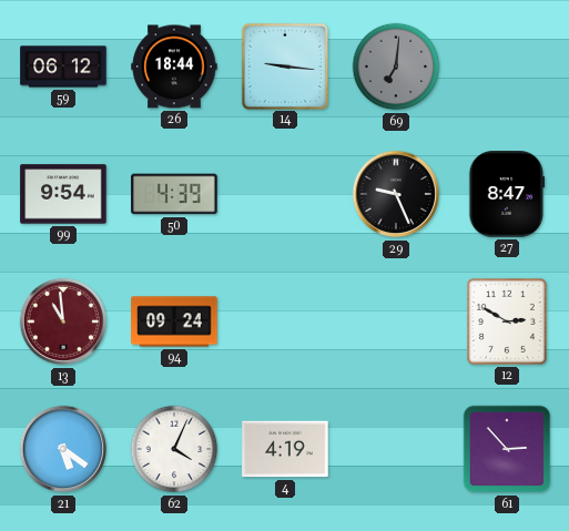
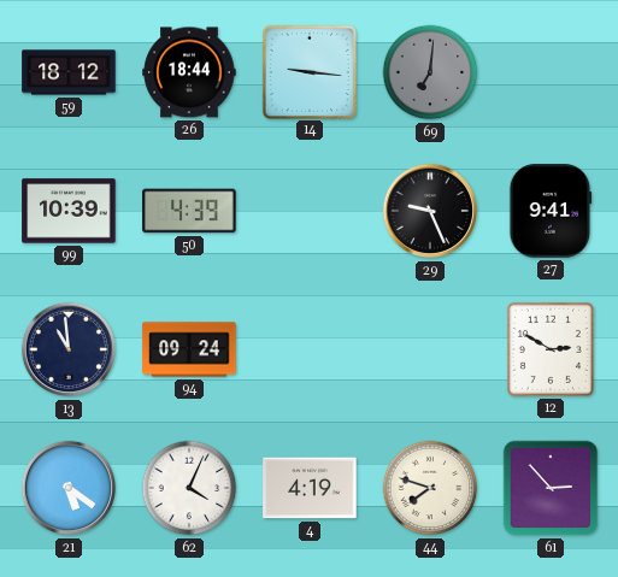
59: 06:12 -> 18:12
99: 9:54 -> 10:39
27: 8:47 -> 9:41
13 dial: burgundy -> navy
44: none -> 7:48
